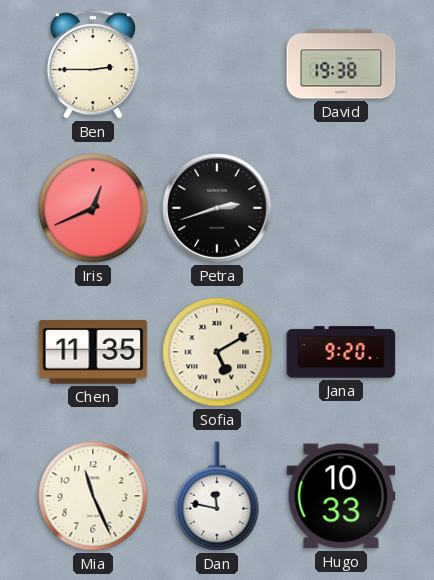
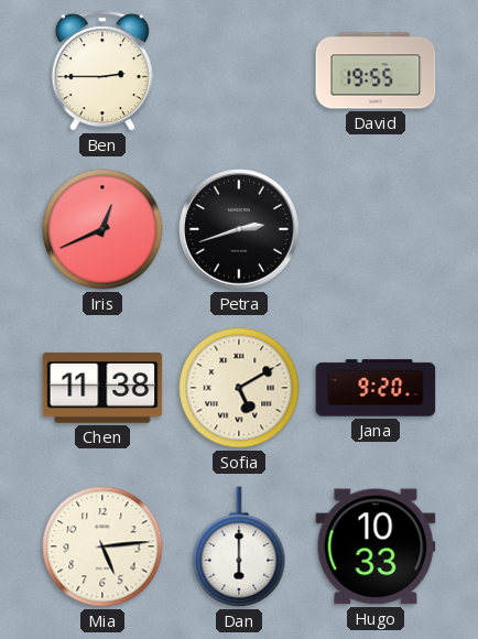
David: 19:38 -> 19:55
Chen: 11:35 -> 11:38
Mia: 11:26 -> 5:14
Dan: 11:47 -> 6:00
